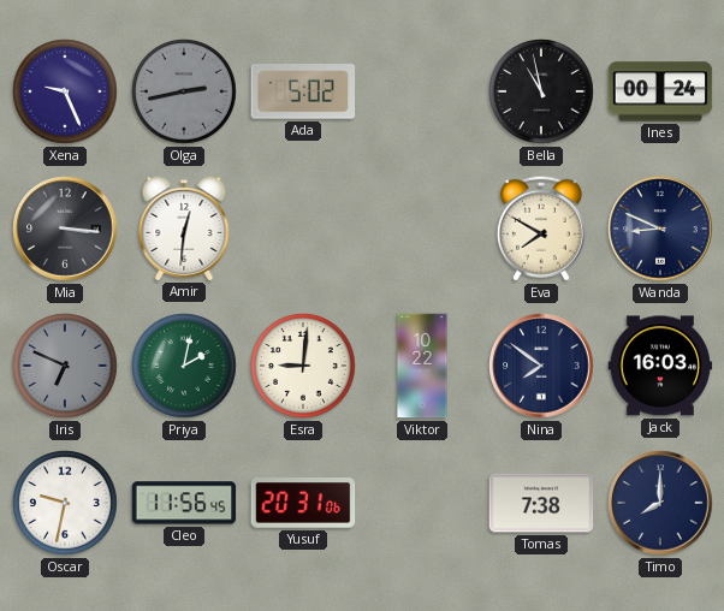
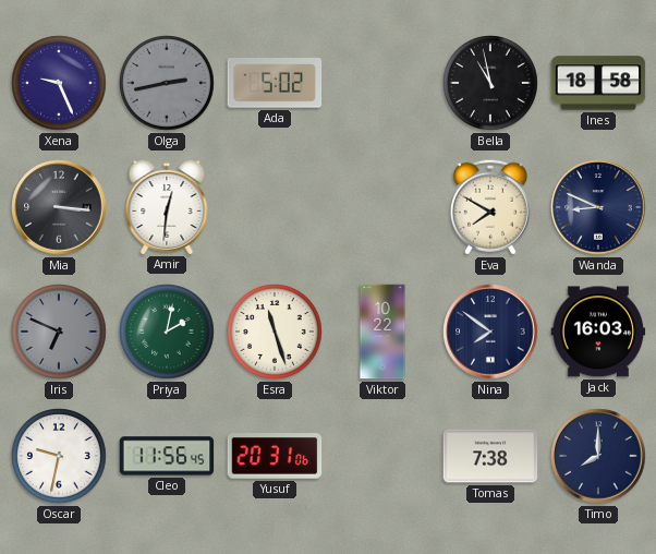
Ines: 00:24 -> 18:58
Esra: 9:01 -> 11:27
